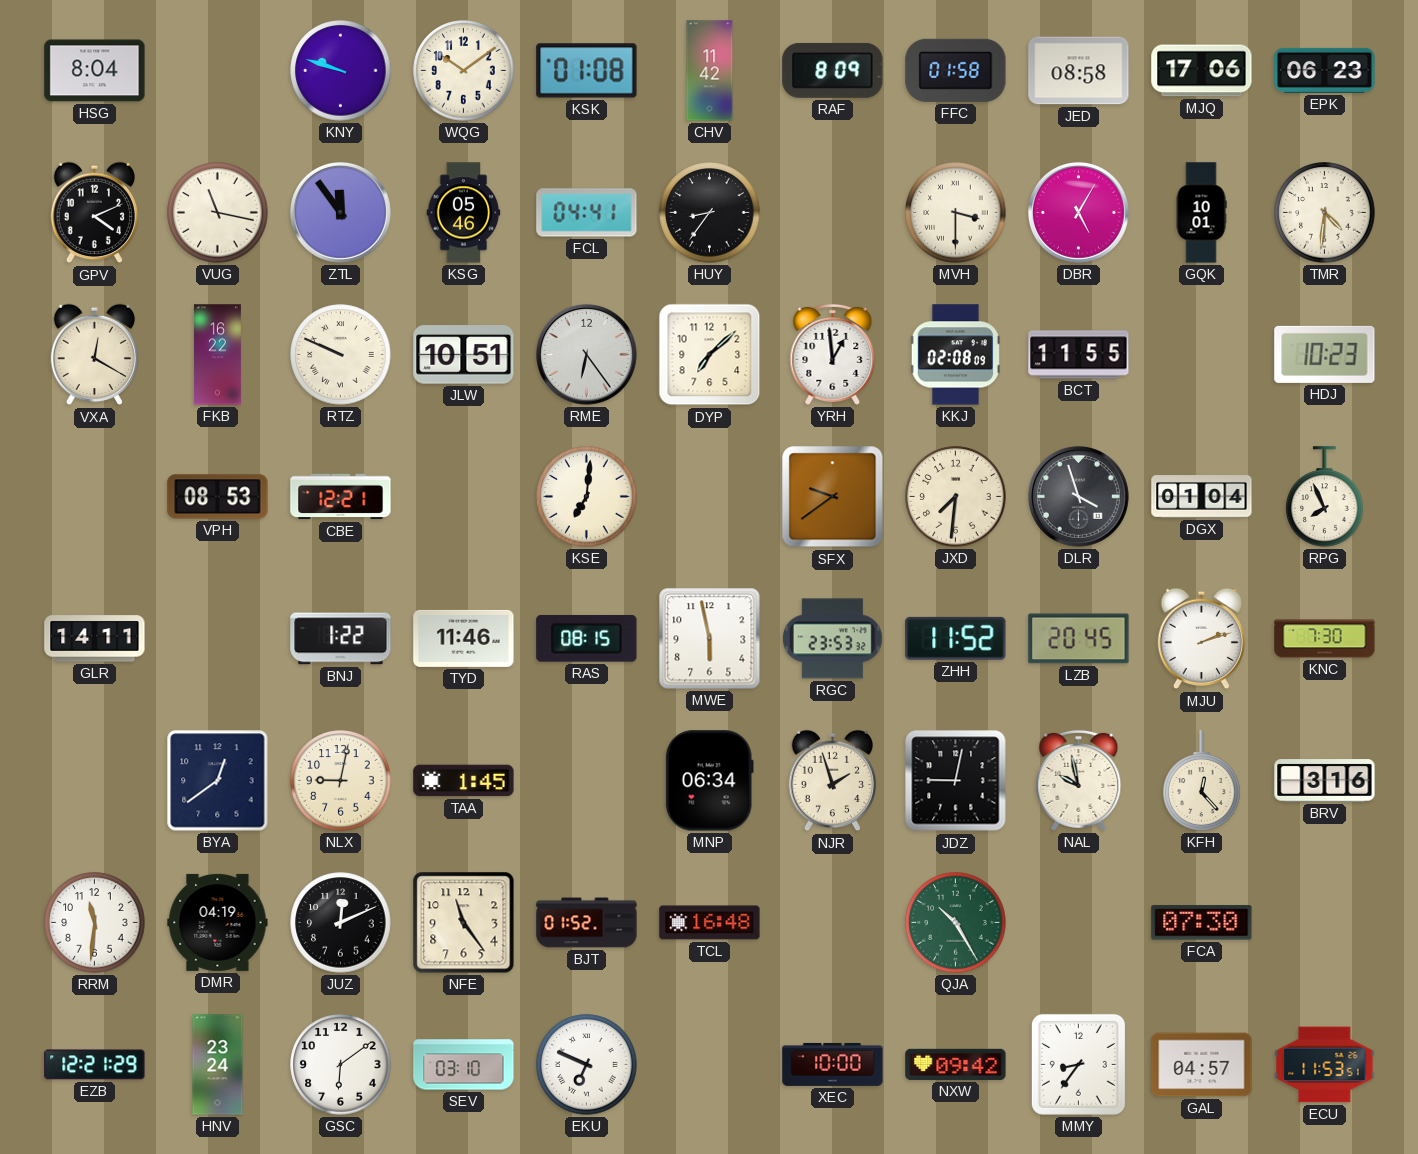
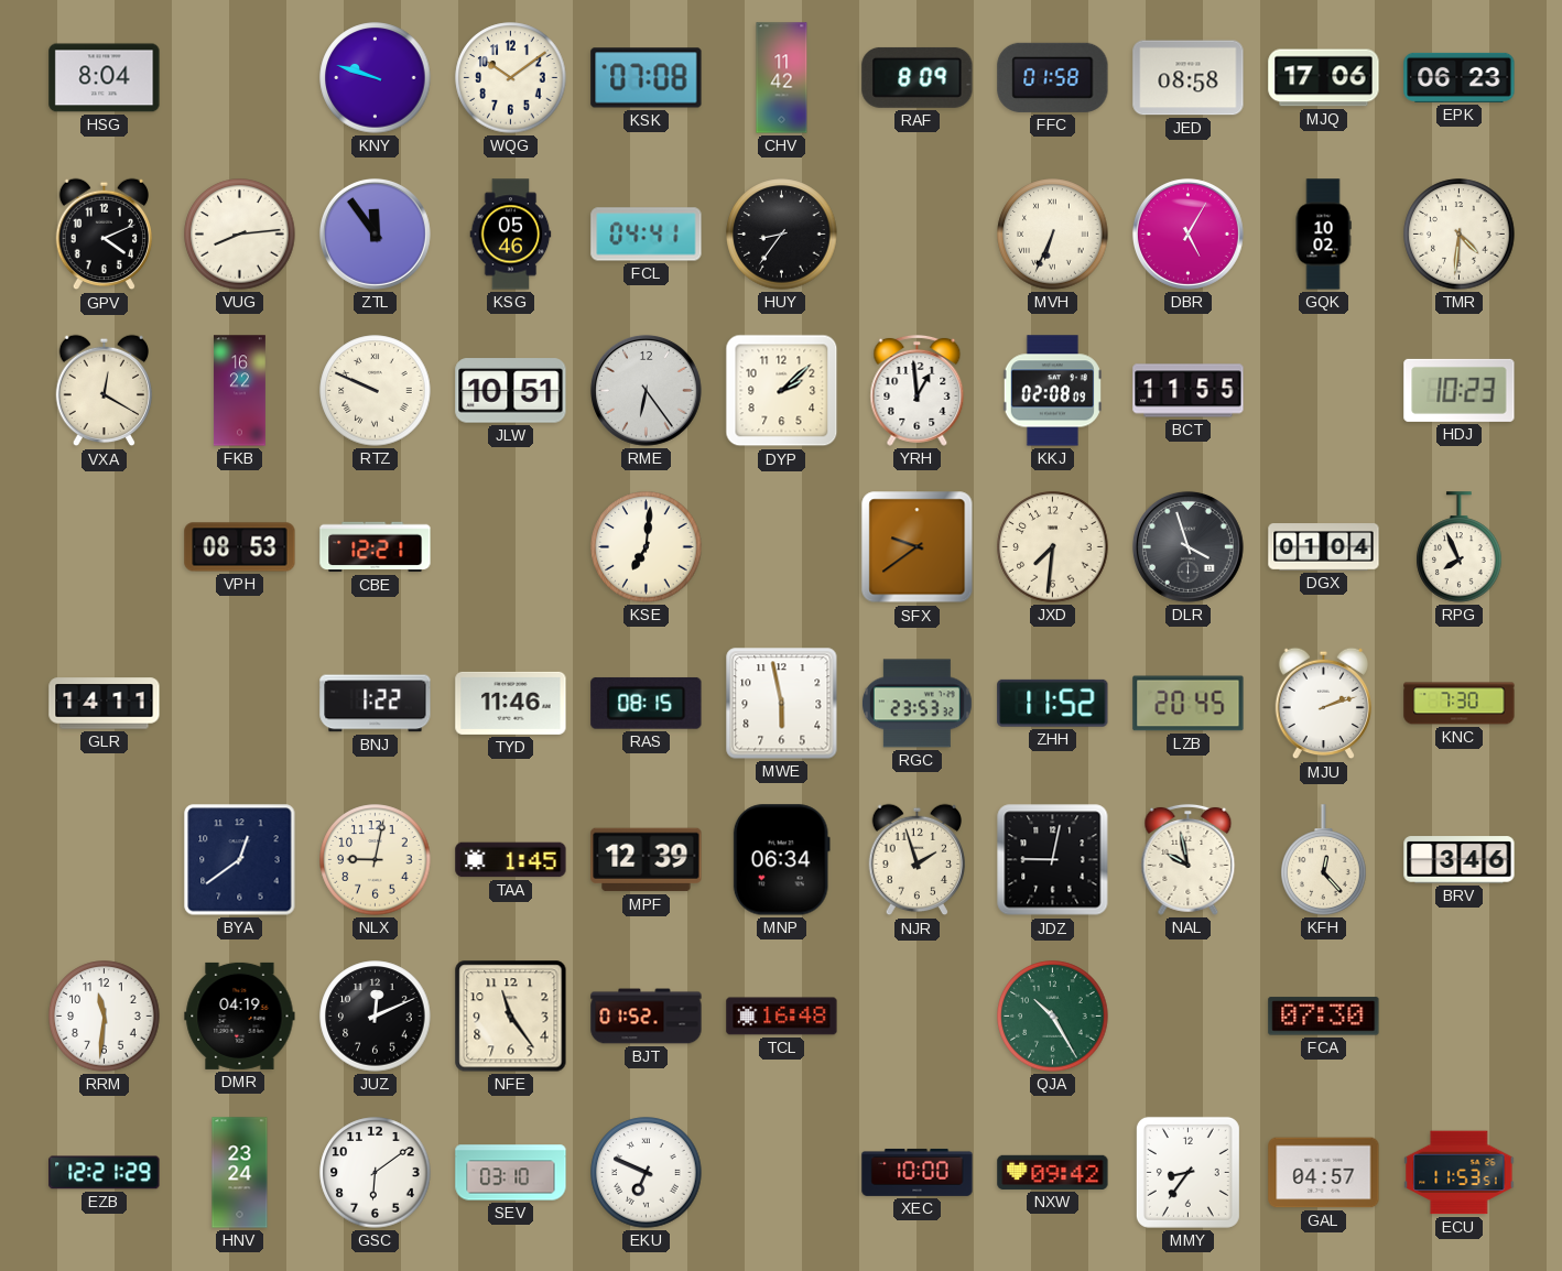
KSK: 01:08 -> 07:08
VUG: 11:17 -> 8:14
MVH: 3:30 -> 6:34
GQK: 10:01 -> 10:02
DYP: 7:08 -> 2:08
MPF: none -> 12:39
BRV: 3:16 -> 3:46
